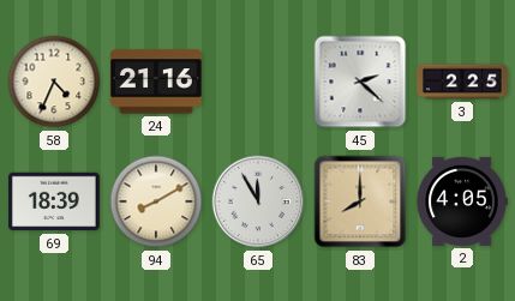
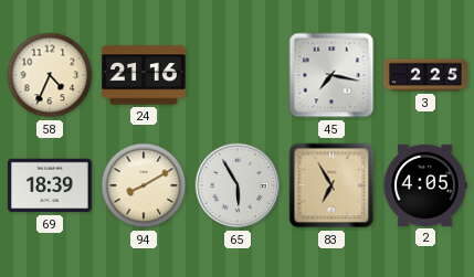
45: 2:22 -> 7:17
65: 11:55 -> 5:55
83: 8:00 -> 6:55
